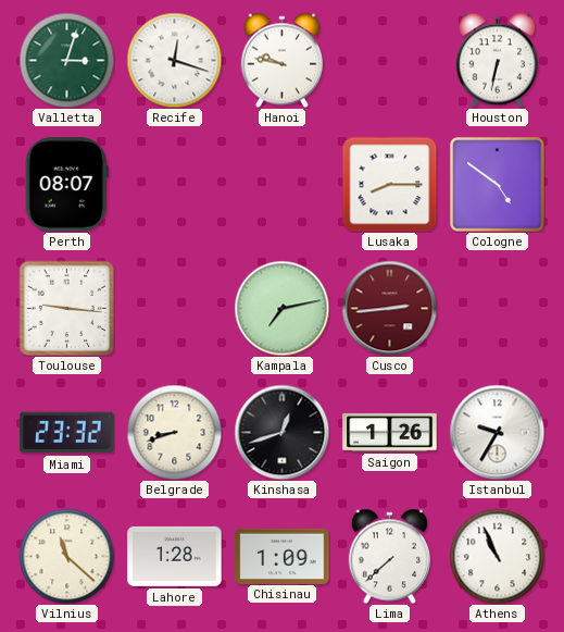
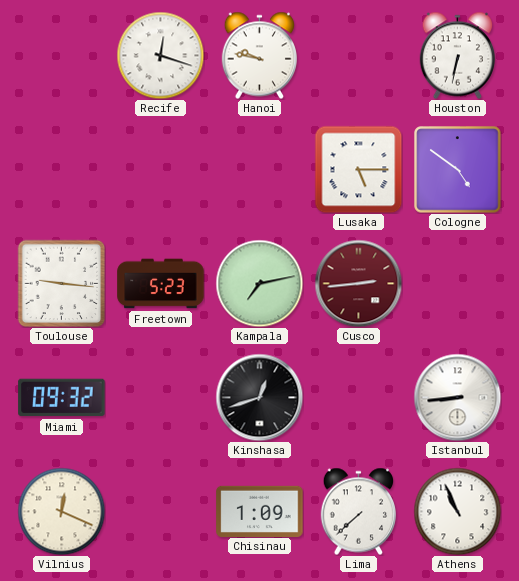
Valletta: 3:03 -> none
Perth: 08:07 -> none
Lusaka: 8:15 -> 5:15
Freetown: none -> 5:23
Miami: 23:32 -> 09:32
Belgrade: 8:42 -> none
Saigon: 1:26 -> none
Istanbul: 9:35 -> 8:44
Vilnius: 11:22 -> 12:19
Lahore: 1:28 -> none
